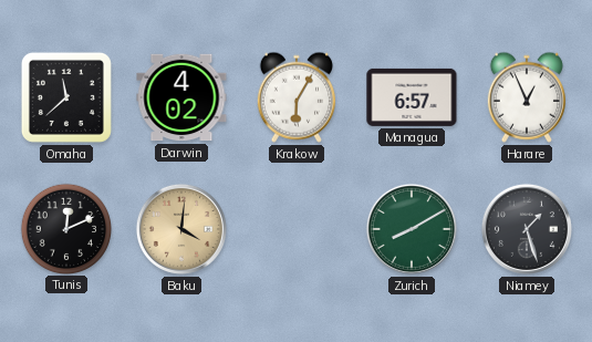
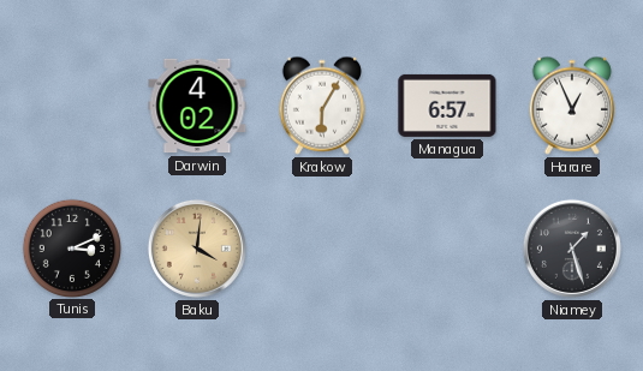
Omaha: 11:38 -> none
Tunis: 12:11 -> 3:11
Zurich: 8:10 -> none
